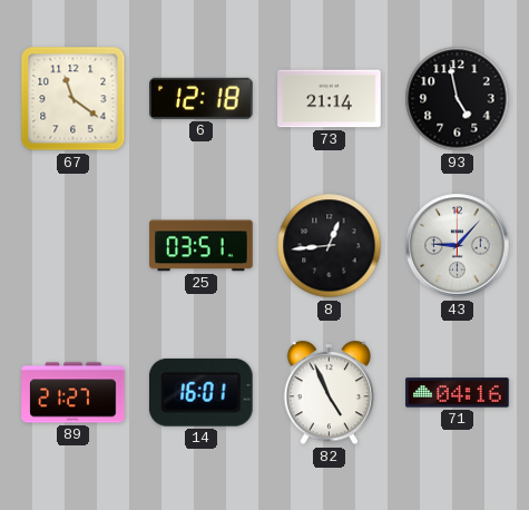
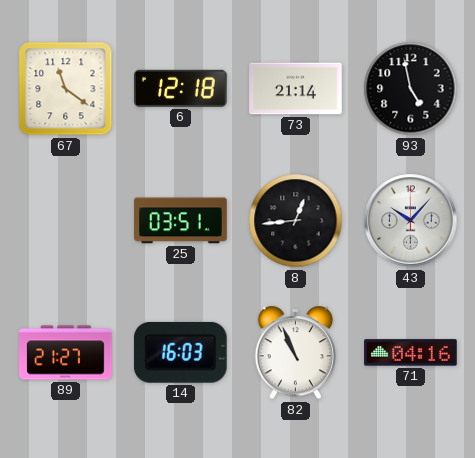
43: 9:07 -> 10:07
14: 16:01 -> 16:03
82: 4:56 -> 10:56
